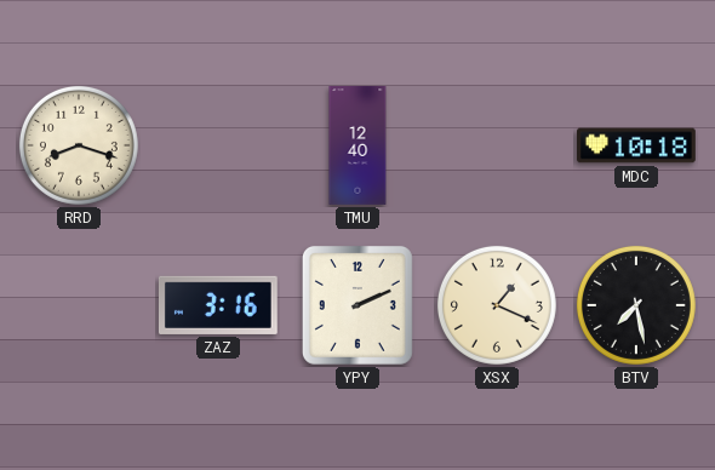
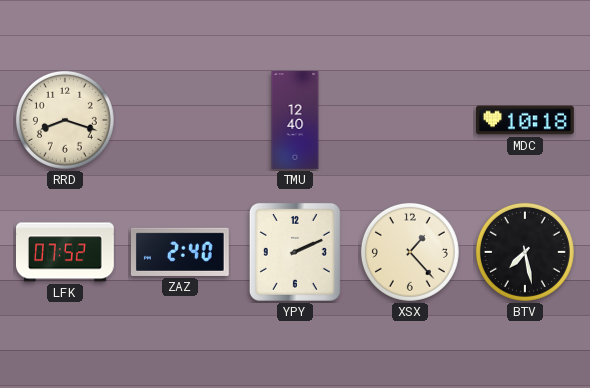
LFK: none -> 07:52
ZAZ: 3:16 -> 2:40
XSX: 1:19 -> 1:23
